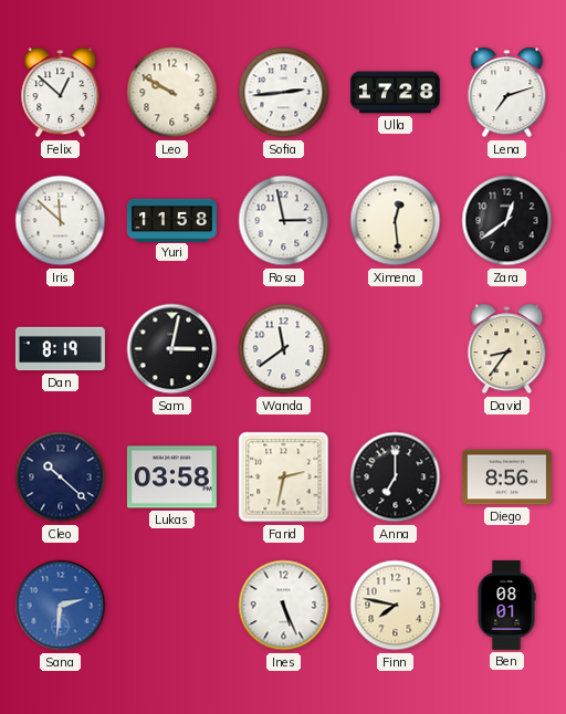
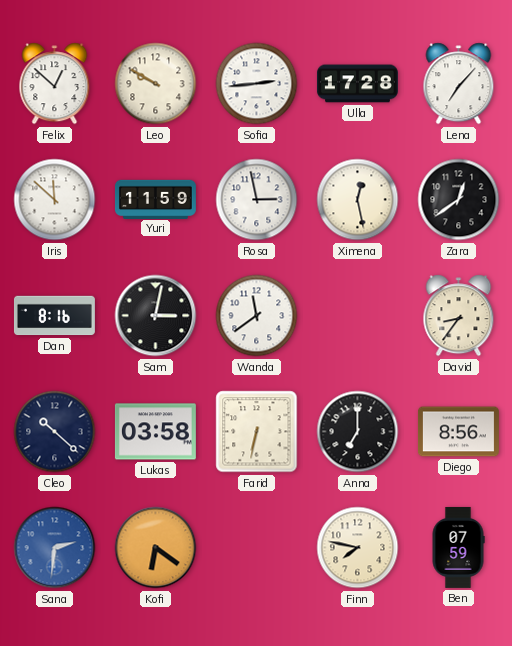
Lena: 7:12 -> 7:07
Yuri: 11:58 -> 11:59
Ximena: 12:29 -> 12:28
Dan: 8:19 -> 8:16
Farid: 2:32 -> 6:32
Kofi: none -> 6:21
Ines: 5:26 -> none
Ben: 08:01 -> 07:59
